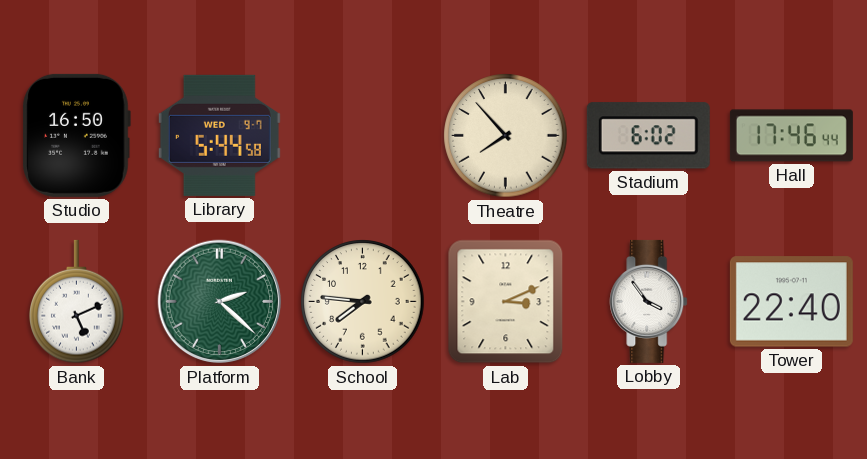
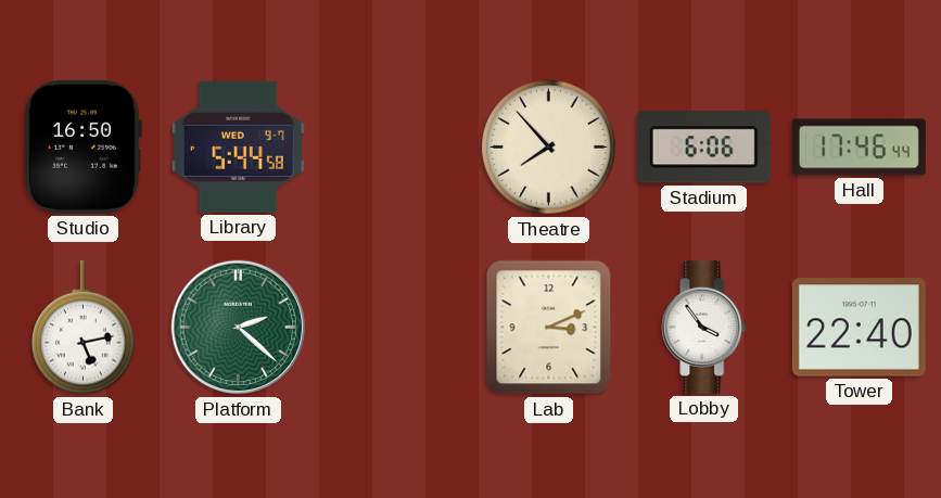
Stadium: 6:02 -> 6:06
Bank: 5:11 -> 5:13
School: 7:46 -> none
